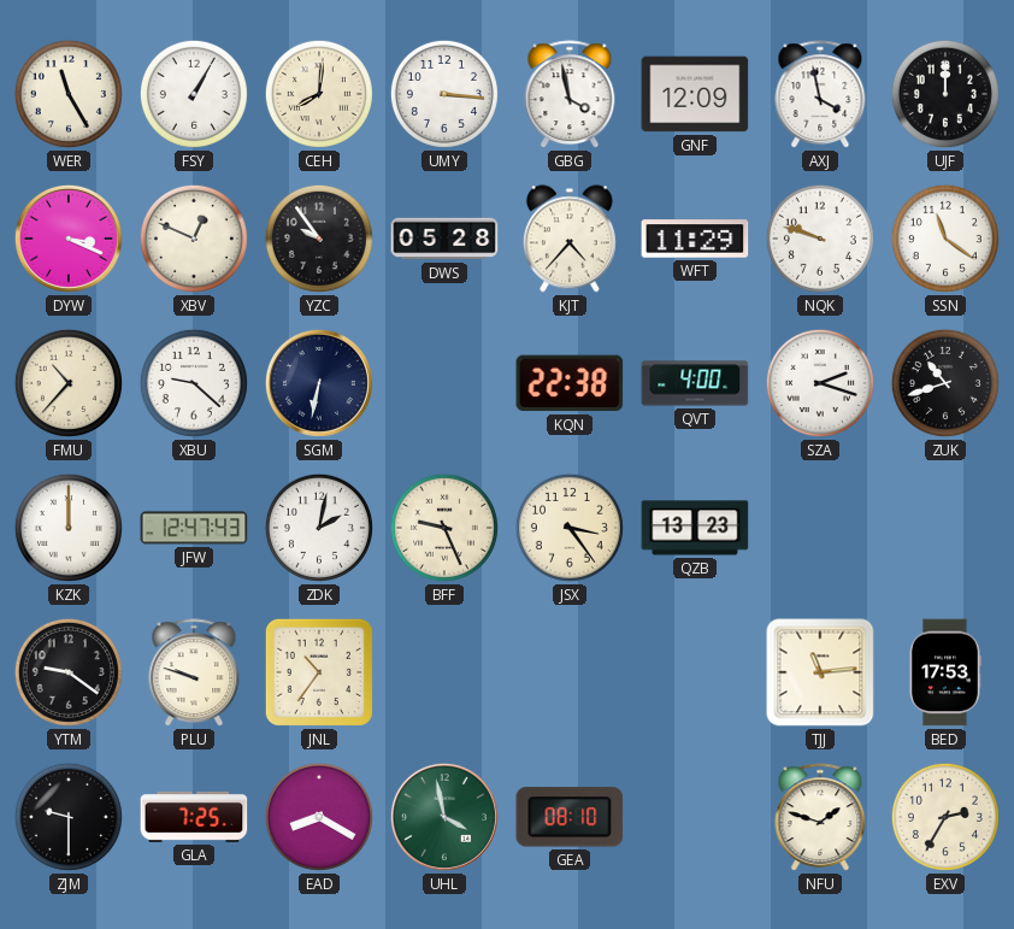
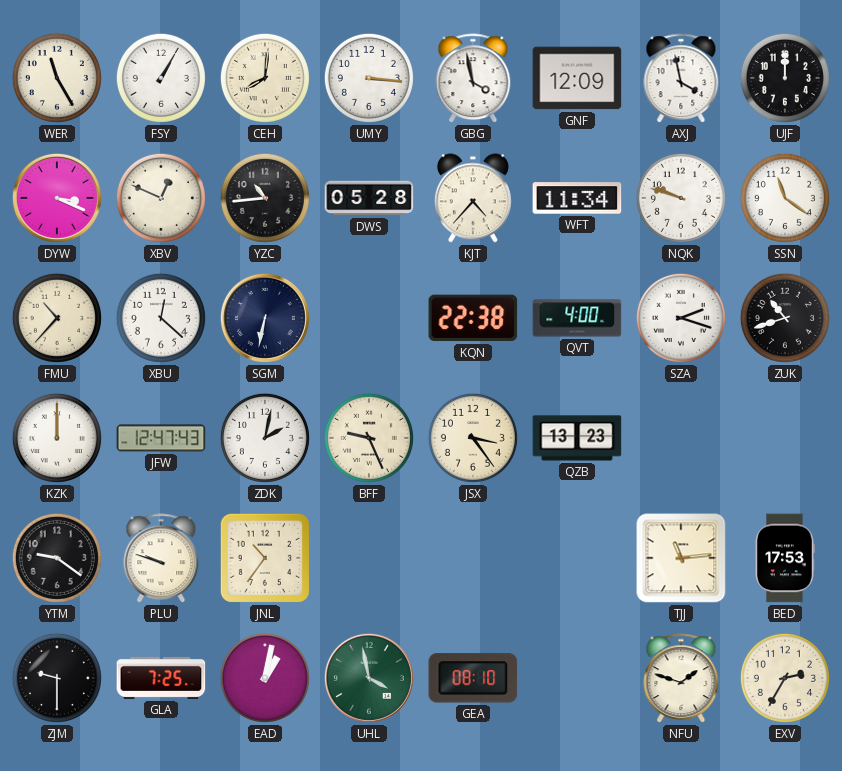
YZC: 9:54 -> 10:44
WFT: 11:29 -> 11:34
XBU: 9:22 -> 12:22
EAD: 8:20 -> 1:02
